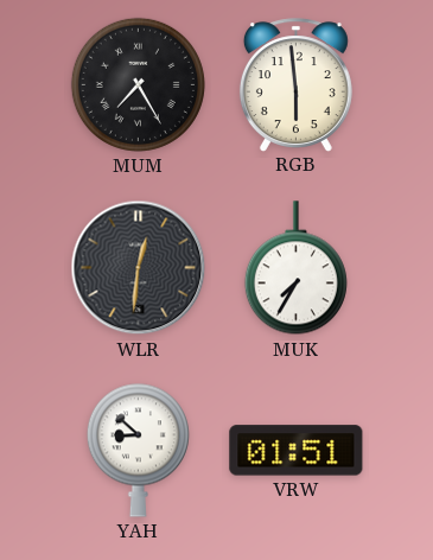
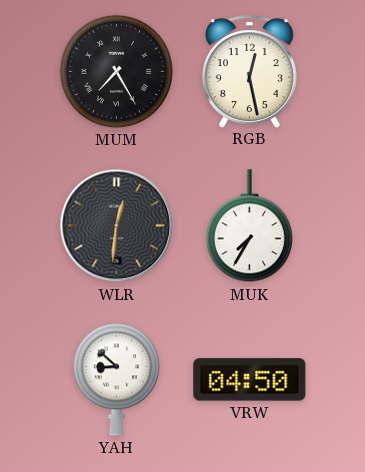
RGB: 5:59 -> 12:28
VRW: 01:51 -> 04:50
